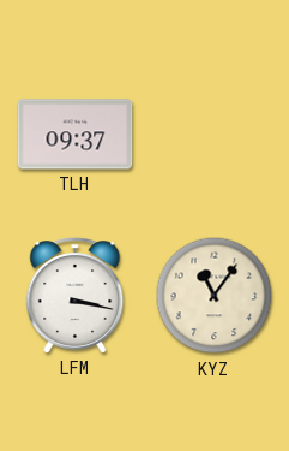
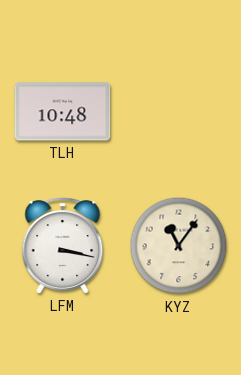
TLH: 09:37 -> 10:48
